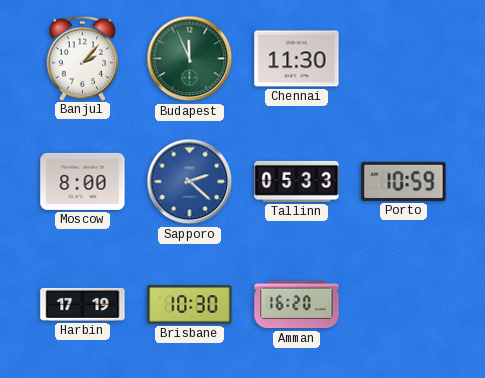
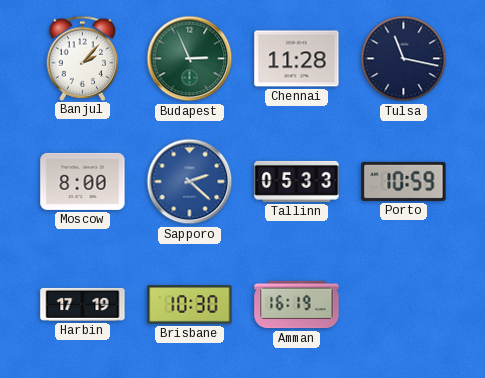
Budapest: 11:56 -> 2:56
Chennai: 11:30 -> 11:28
Tulsa: none -> 11:17
Amman: 16:20 -> 16:19
